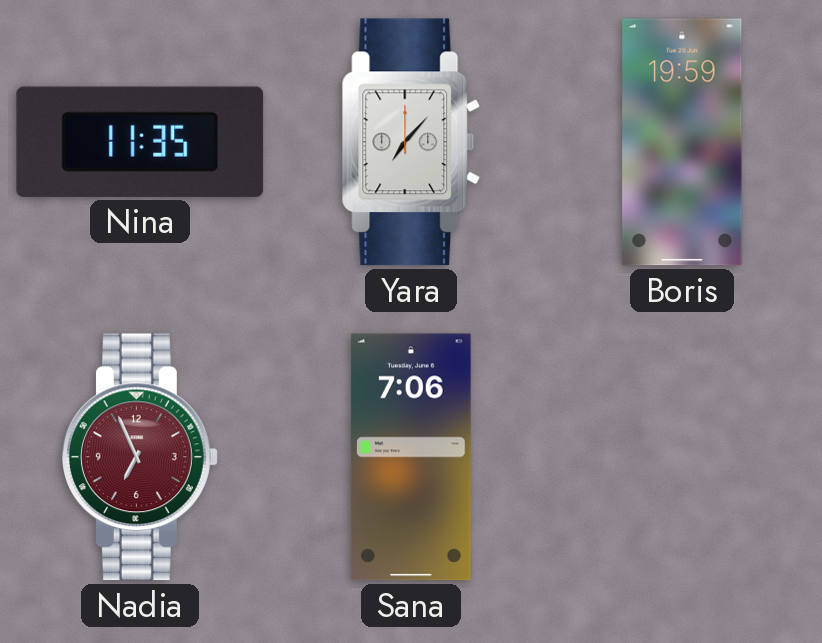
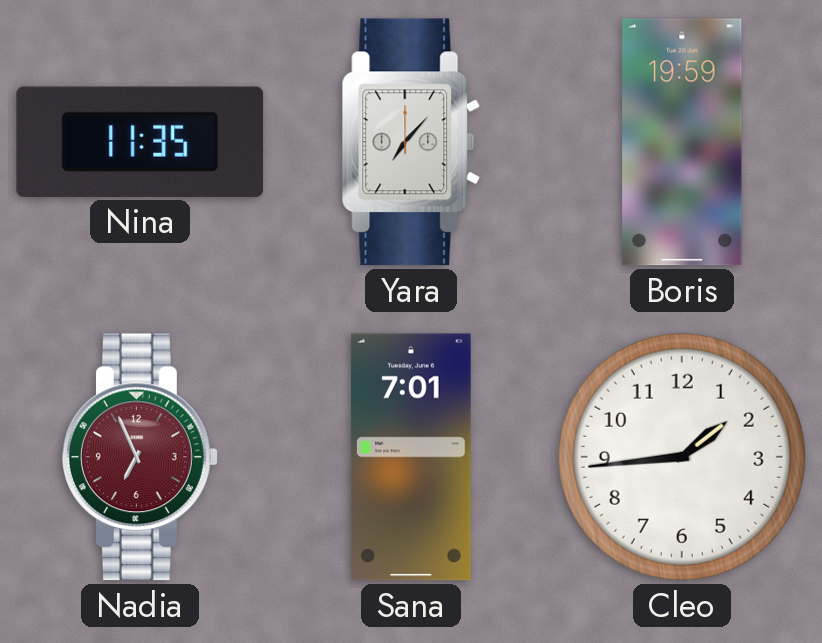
Sana: 7:06 -> 7:01
Cleo: none -> 1:44
